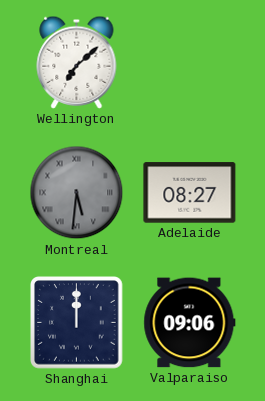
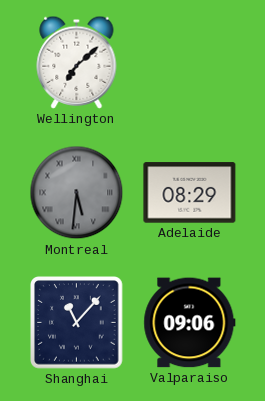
Adelaide: 08:27 -> 08:29
Shanghai: 12:00 -> 11:07
